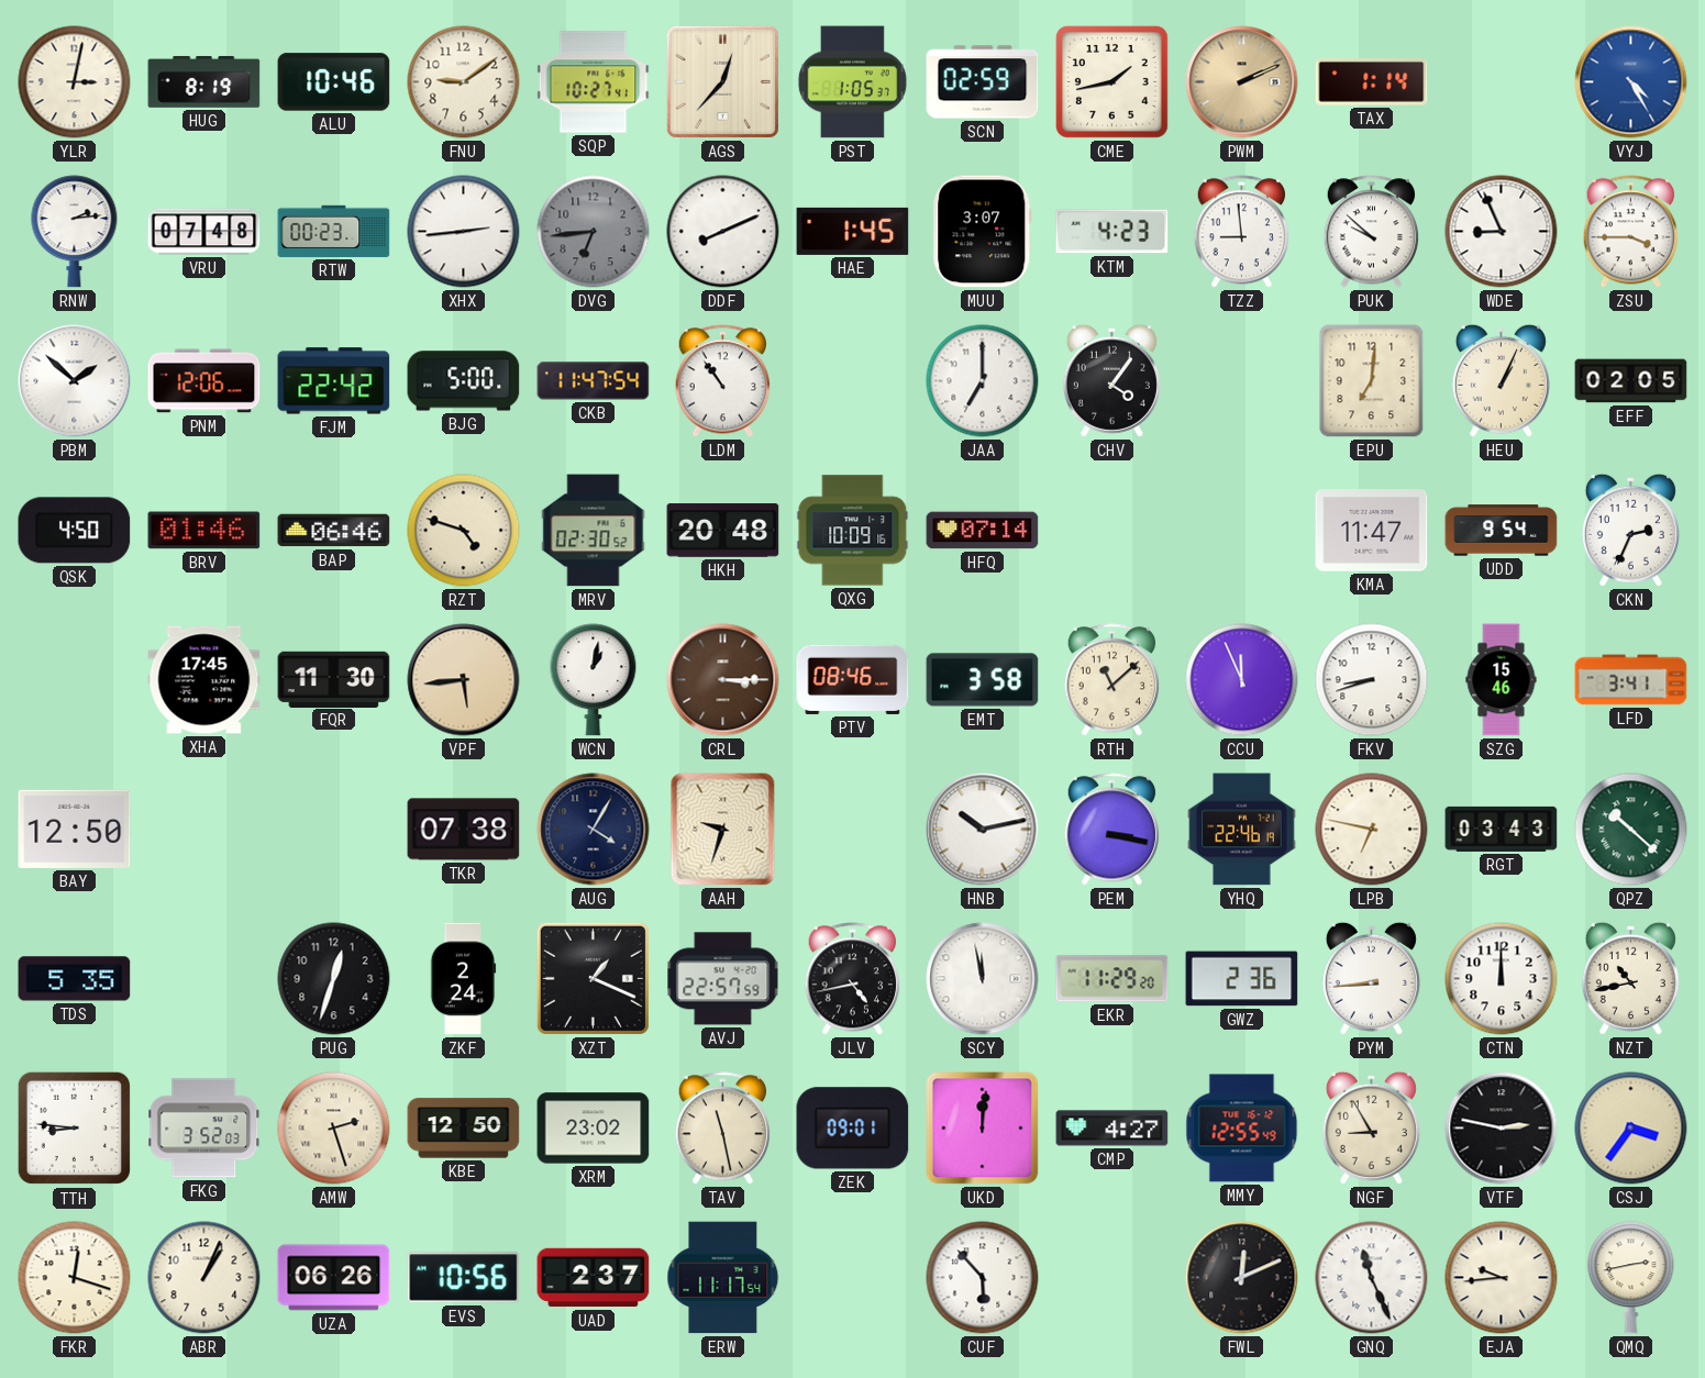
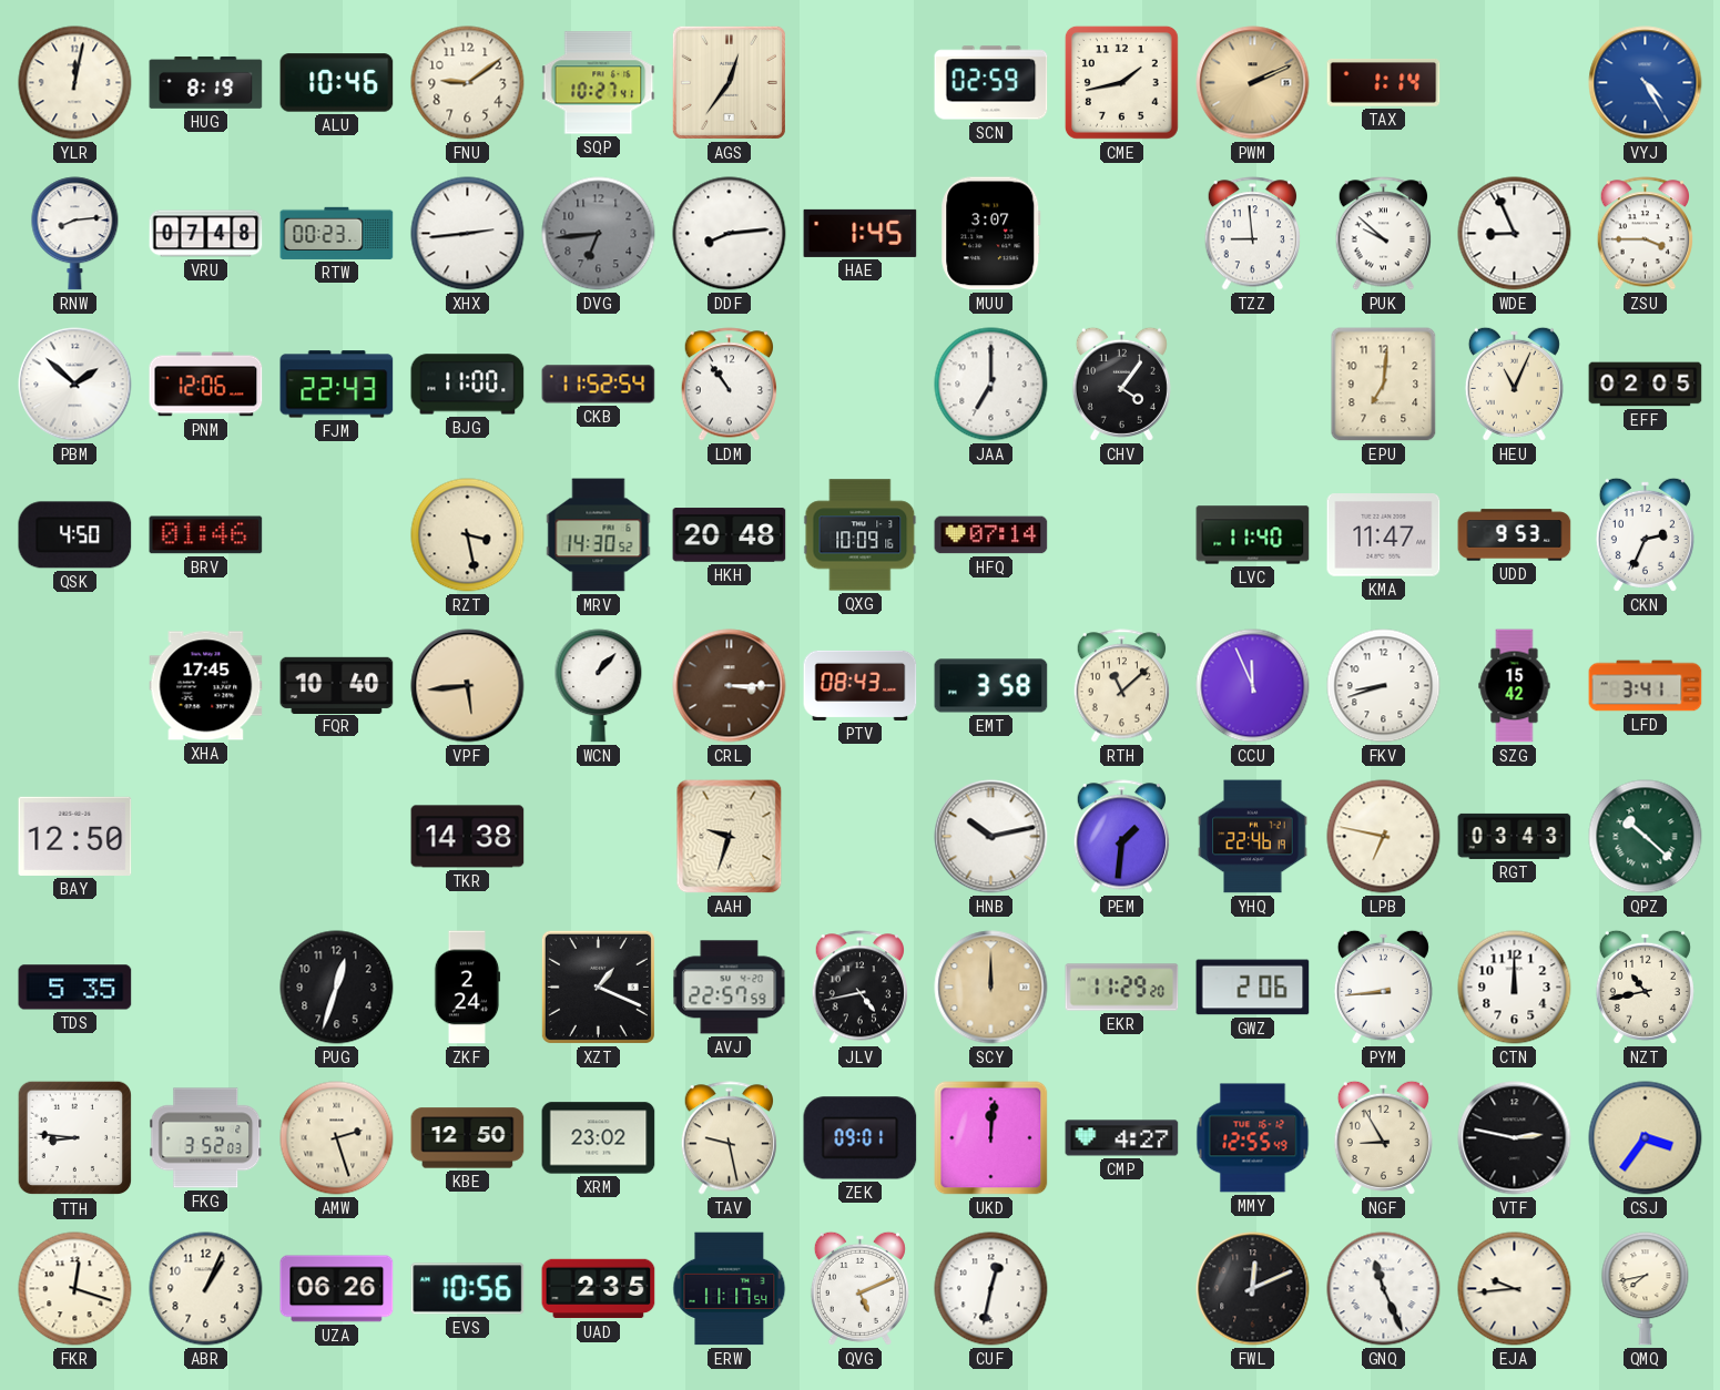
YLR: 3:02 -> 12:02
AGS: 12:37 -> 12:36
PST: 1:05 -> none
RNW: 2:14 -> 8:14
DDF: 8:11 -> 8:14
KTM: 4:23 -> none
FJM: 22:42 -> 22:43
BJG: 5:00 -> 11:00
CKB: 11:47 -> 11:52
HEU: 1:04 -> 11:04
BAP: 06:46 -> none
RZT: 4:48 -> 3:28
MRV: 02:30 -> 14:30
LVC: none -> 11:40
UDD: 9:54 -> 9:53
FQR: 11:30 -> 10:40
WCN: 1:02 -> 1:07
PTV: 08:46 -> 08:43
SZG: 15:46 -> 15:42
TKR: 07:38 -> 14:38
AUG: 4:05 -> none
PEM: 3:17 -> 1:31
SCY: 11:58 -> 12:00
SCY dial: white -> champagne
GWZ: 2:36 -> 2:06
TAV: 11:28 -> 9:28
UAD: 2:37 -> 2:35
QVG: none -> 5:11
CUF: 5:53 -> 12:32
QMQ: 2:43 -> 7:43
